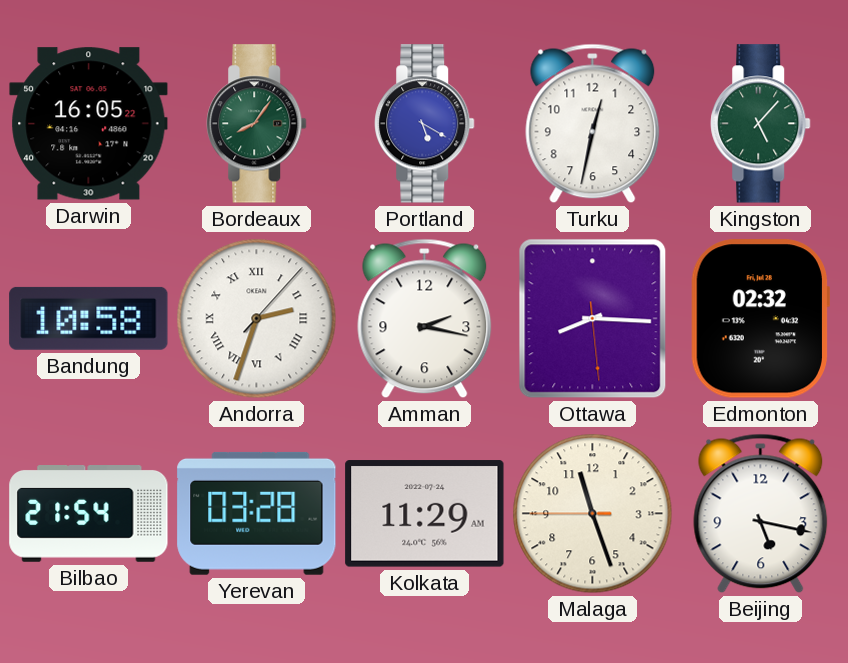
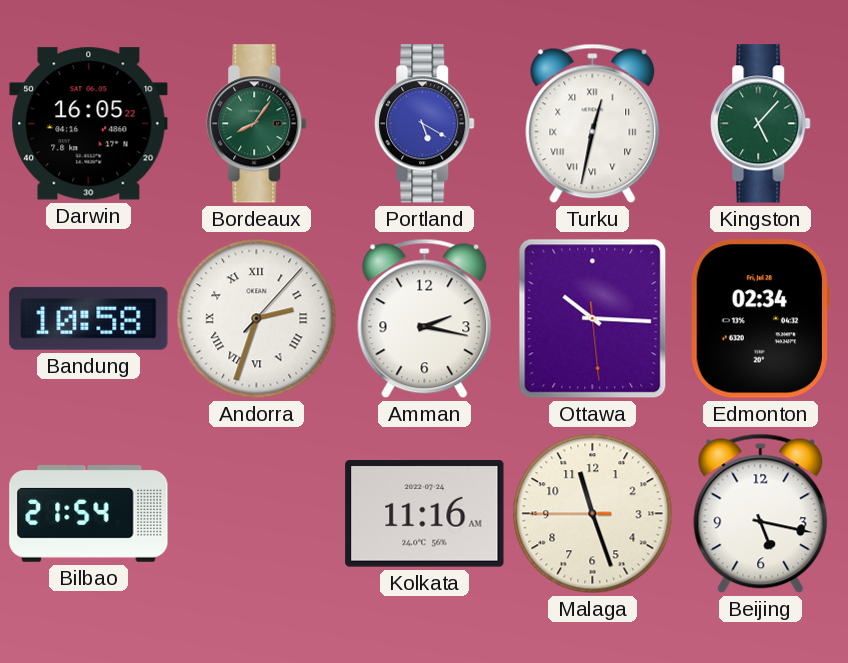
Turku numerals: Arabic -> Roman
Ottawa: 8:15 -> 10:15
Edmonton: 02:32 -> 02:34
Yerevan: 03:28 -> none
Kolkata: 11:29 -> 11:16
